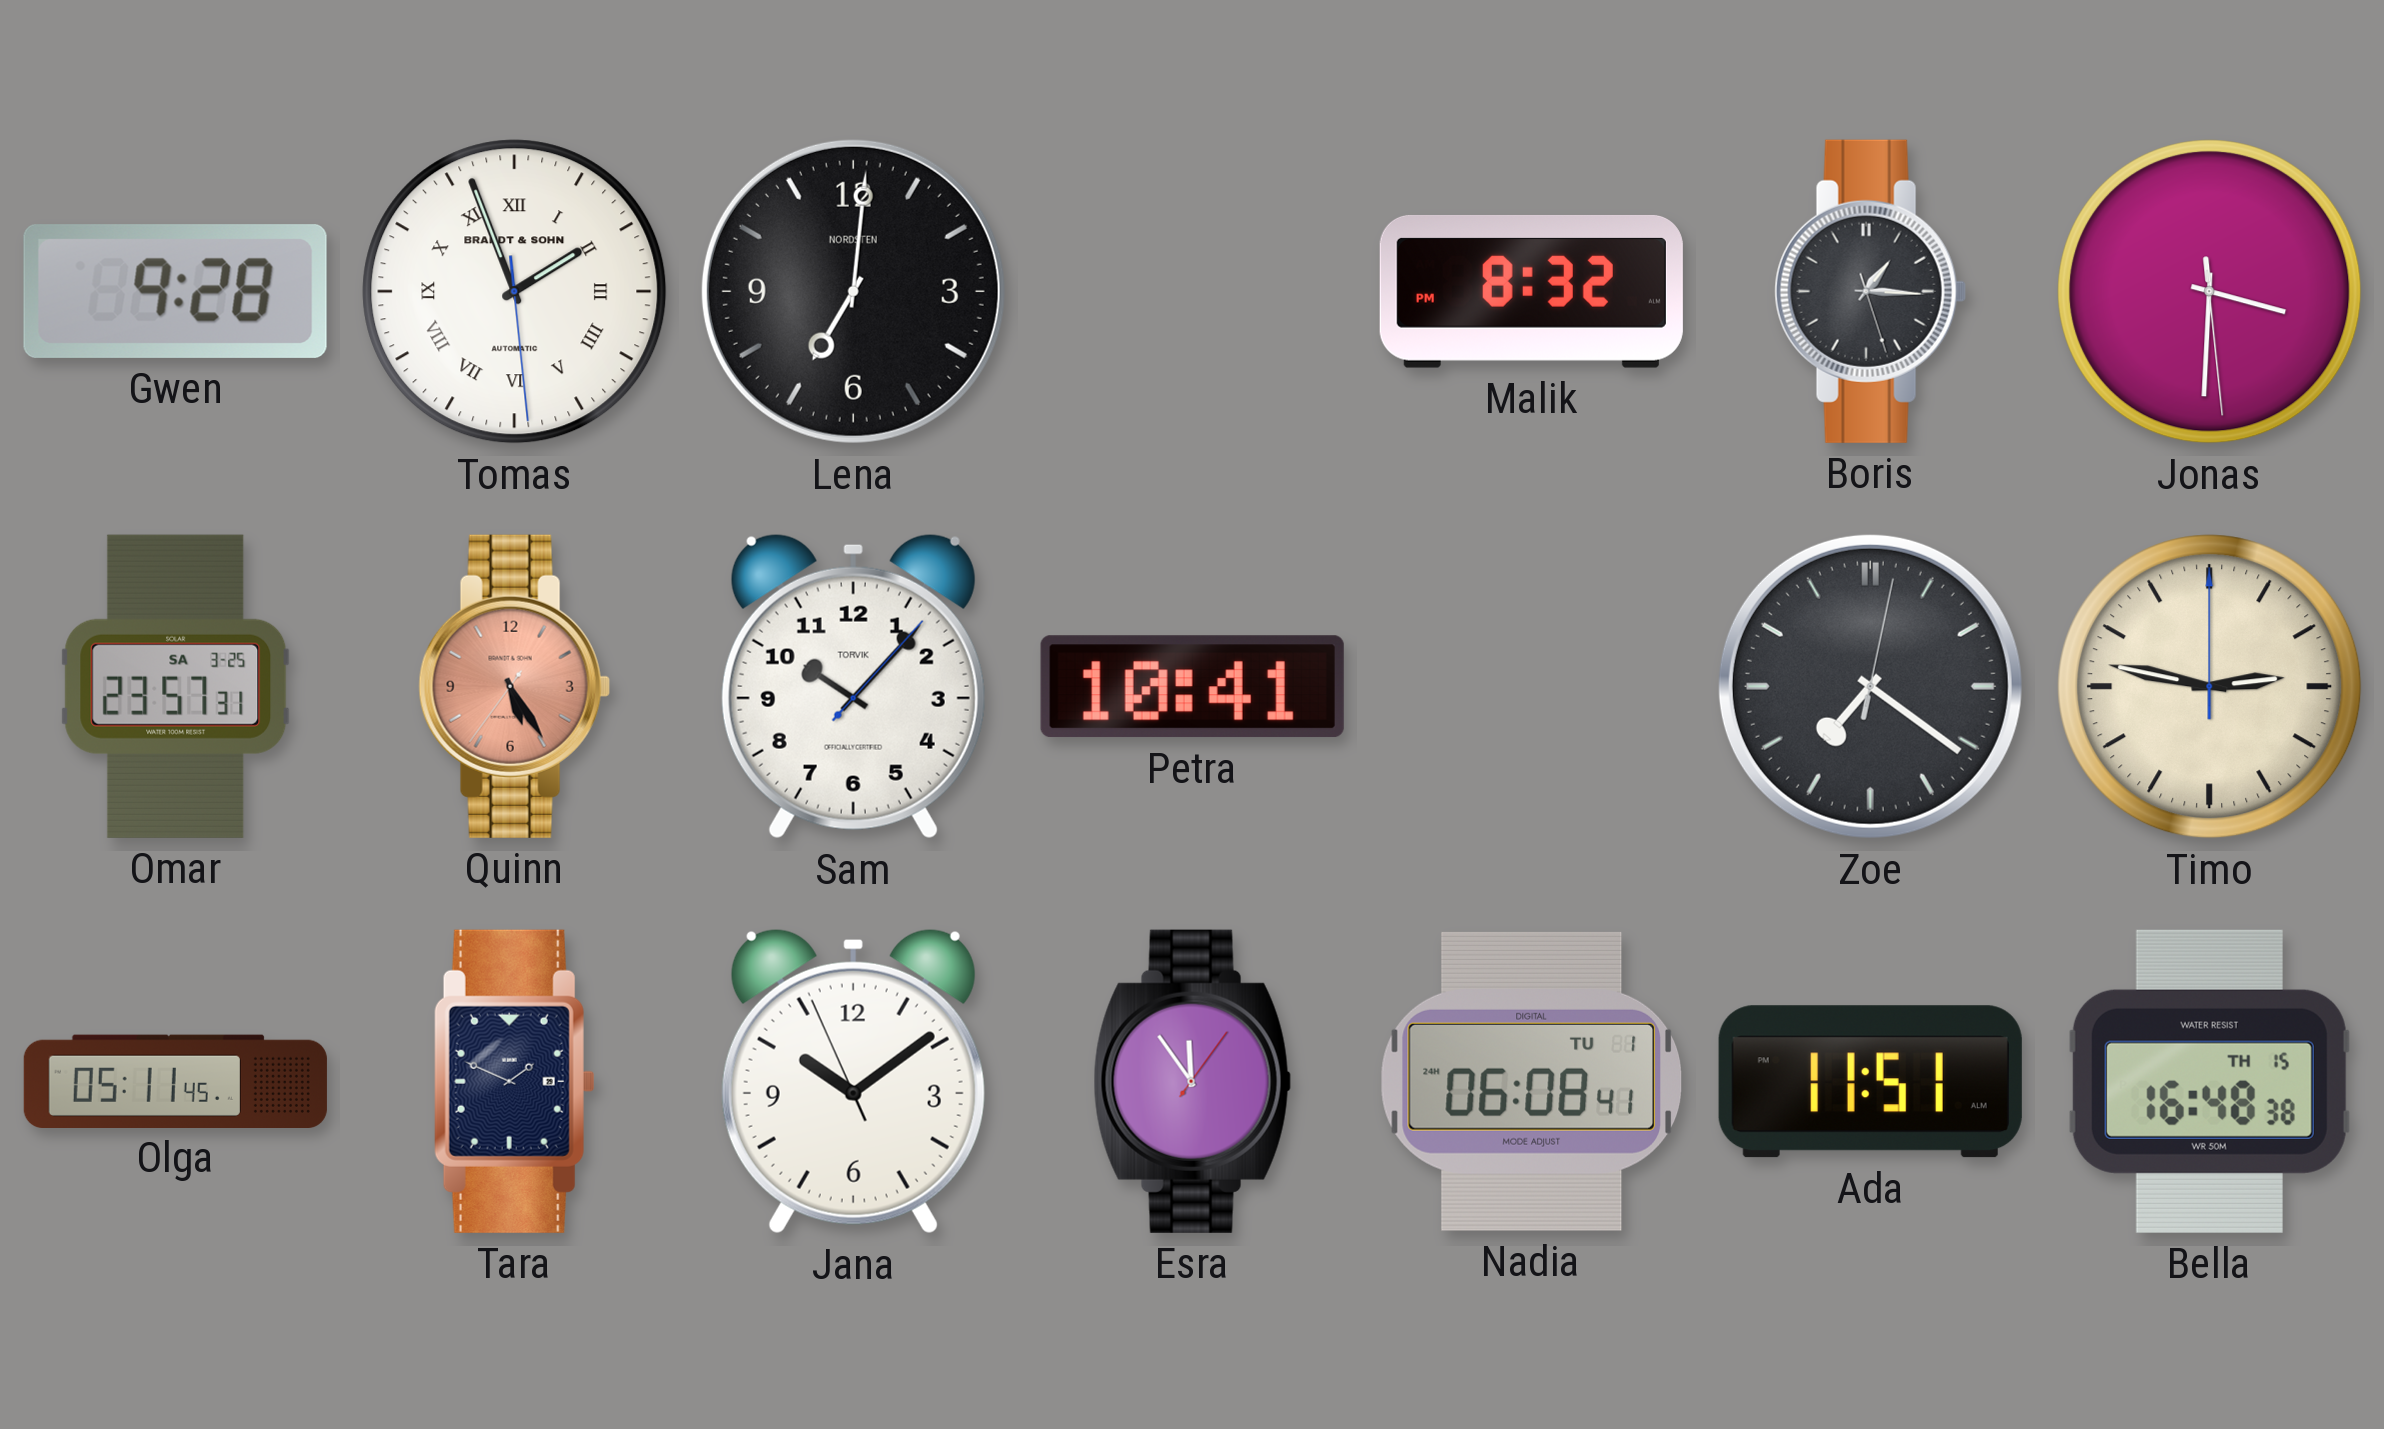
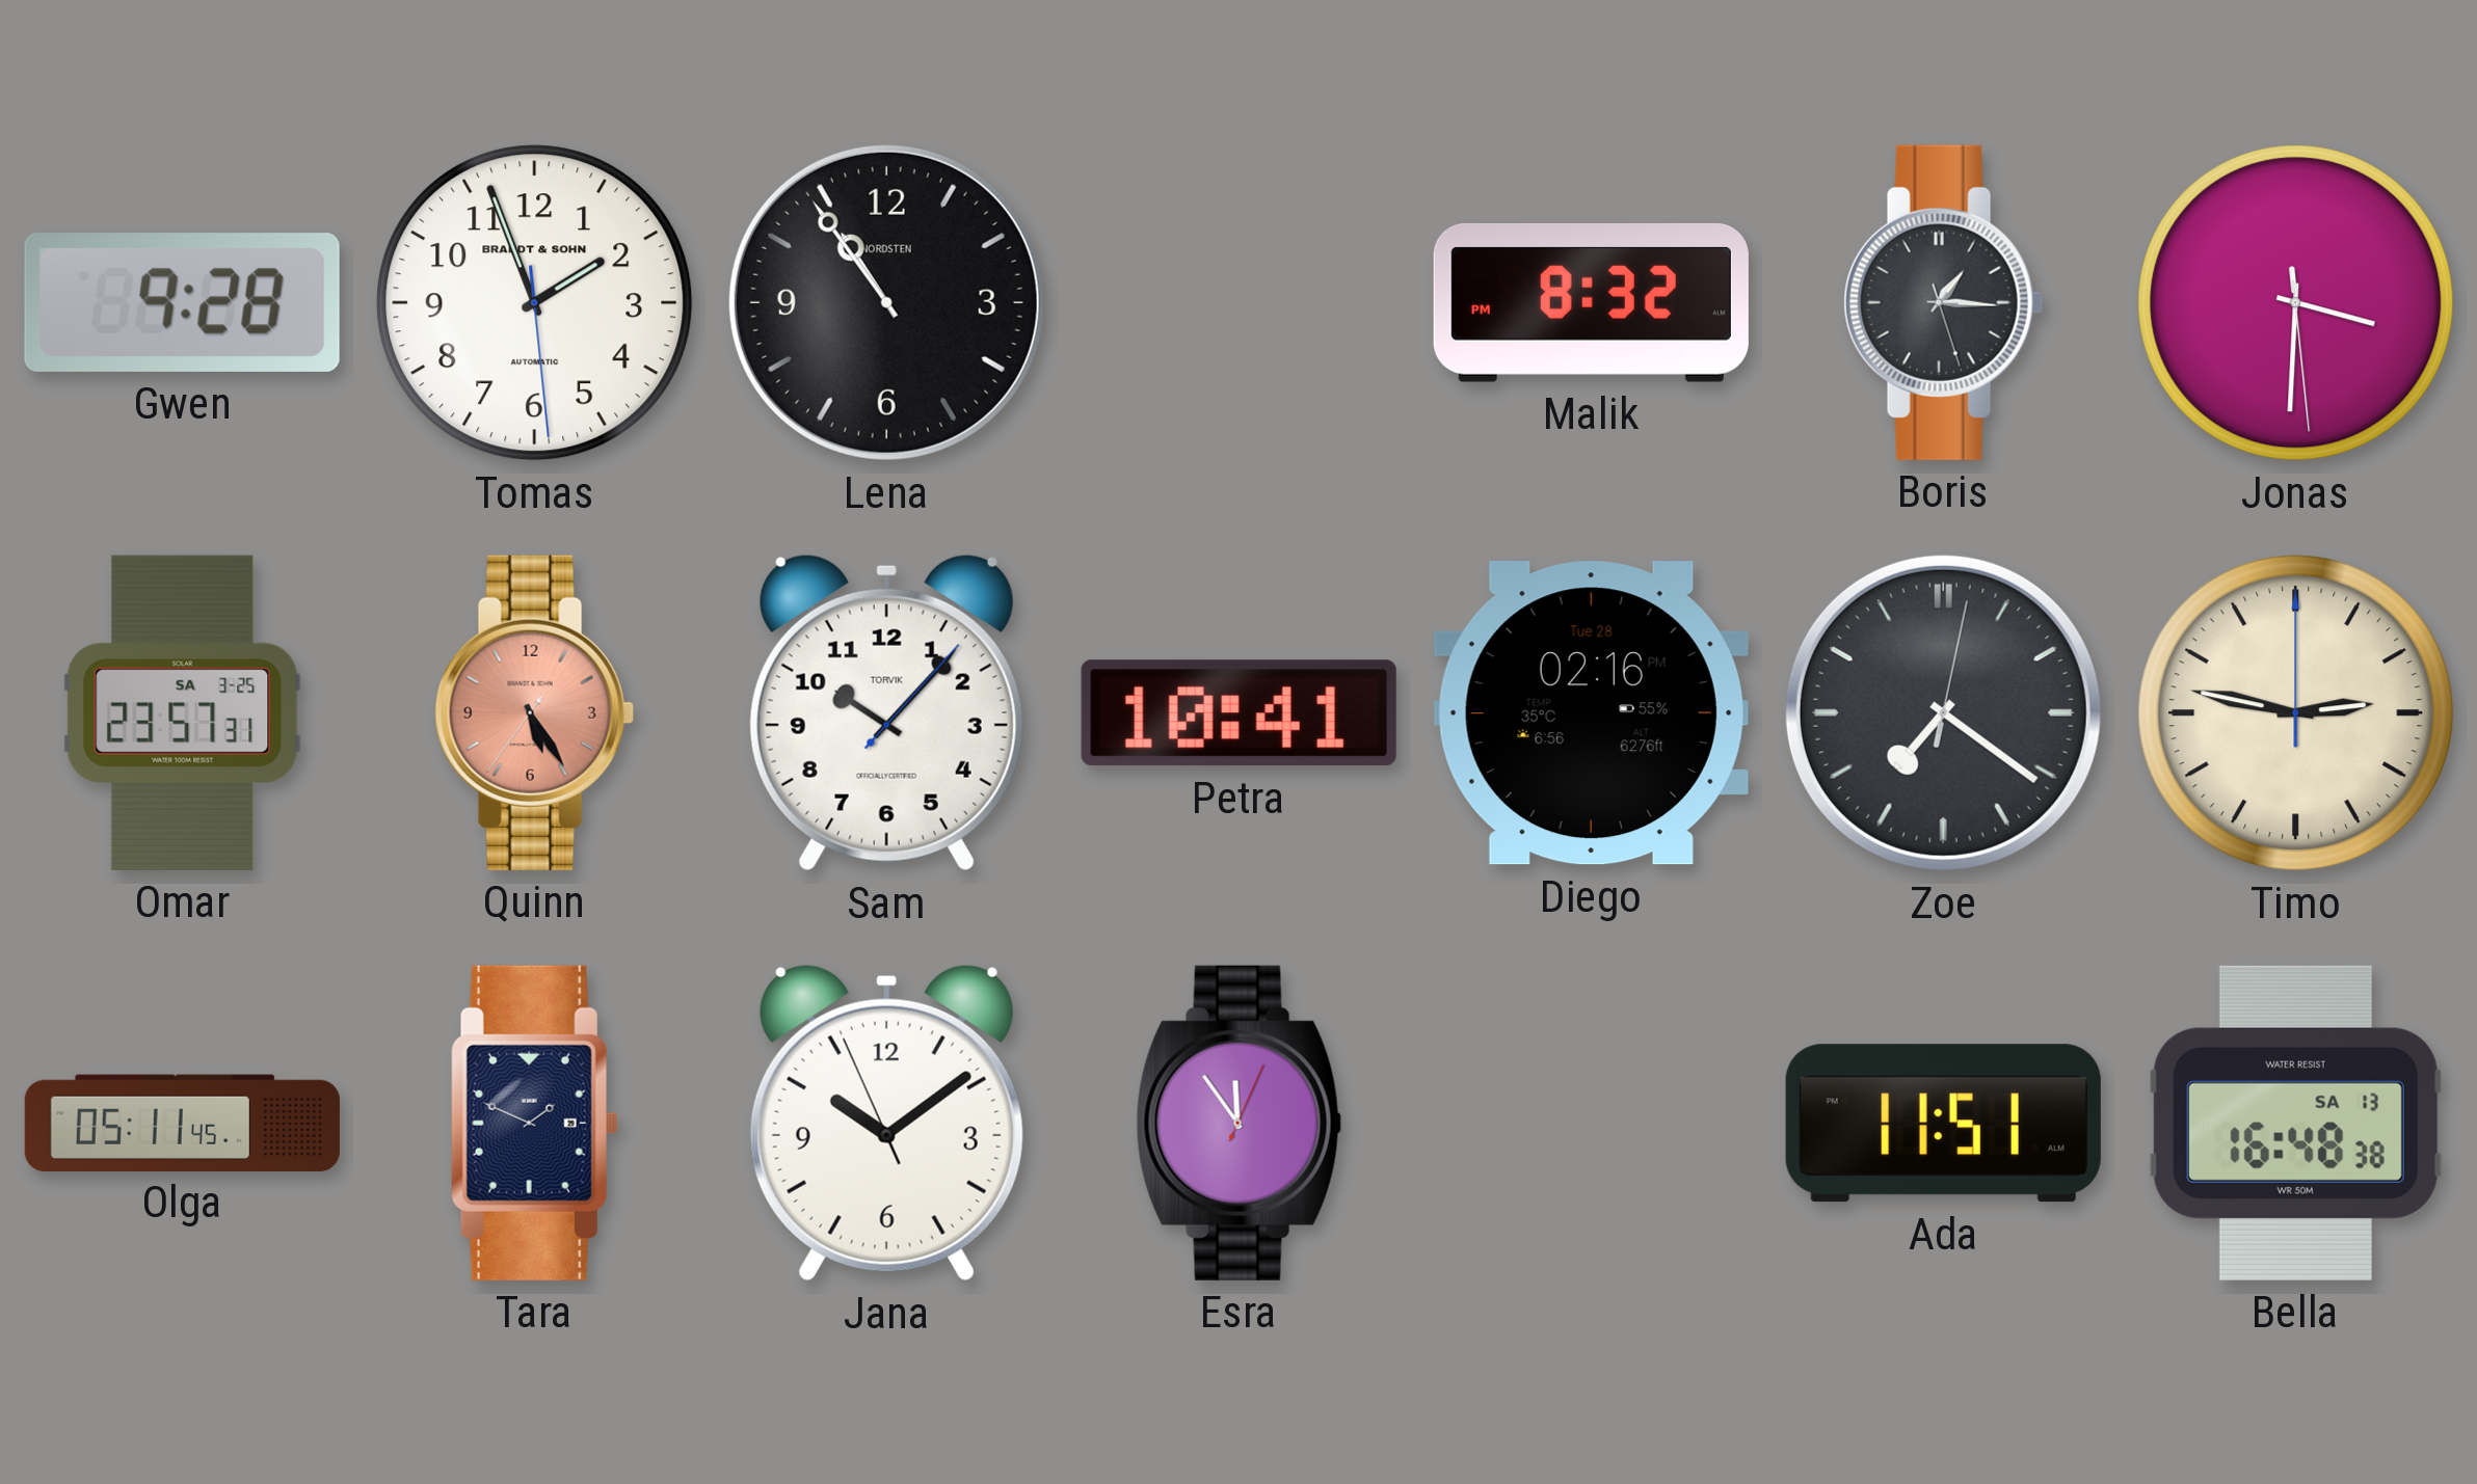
Tomas numerals: Roman -> Arabic
Lena: 7:01 -> 10:54
Diego: none -> 02:16
Esra: 11:54:06 -> 11:54:04
Nadia: 06:08 -> none
Bella date: TH 15 -> SA 13
